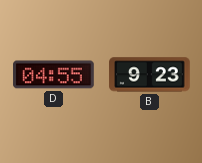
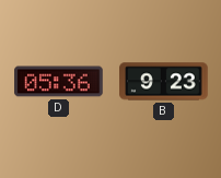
D: 04:55 -> 05:36
